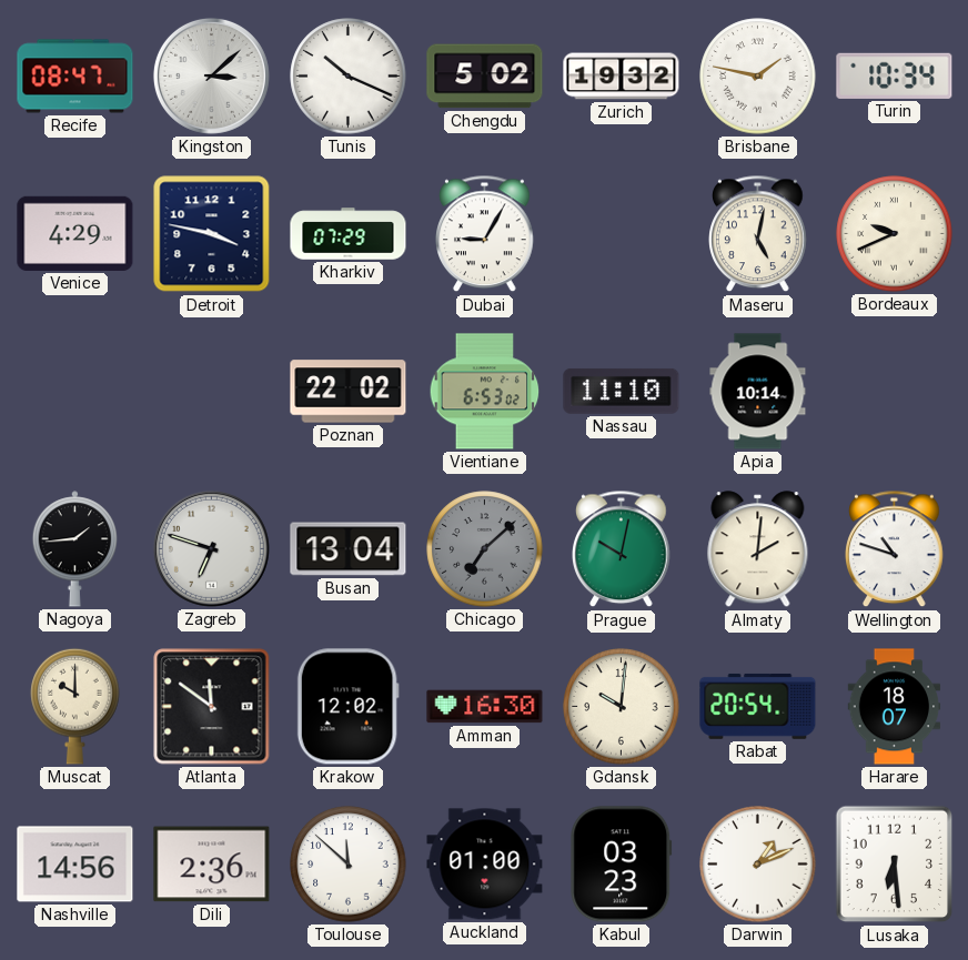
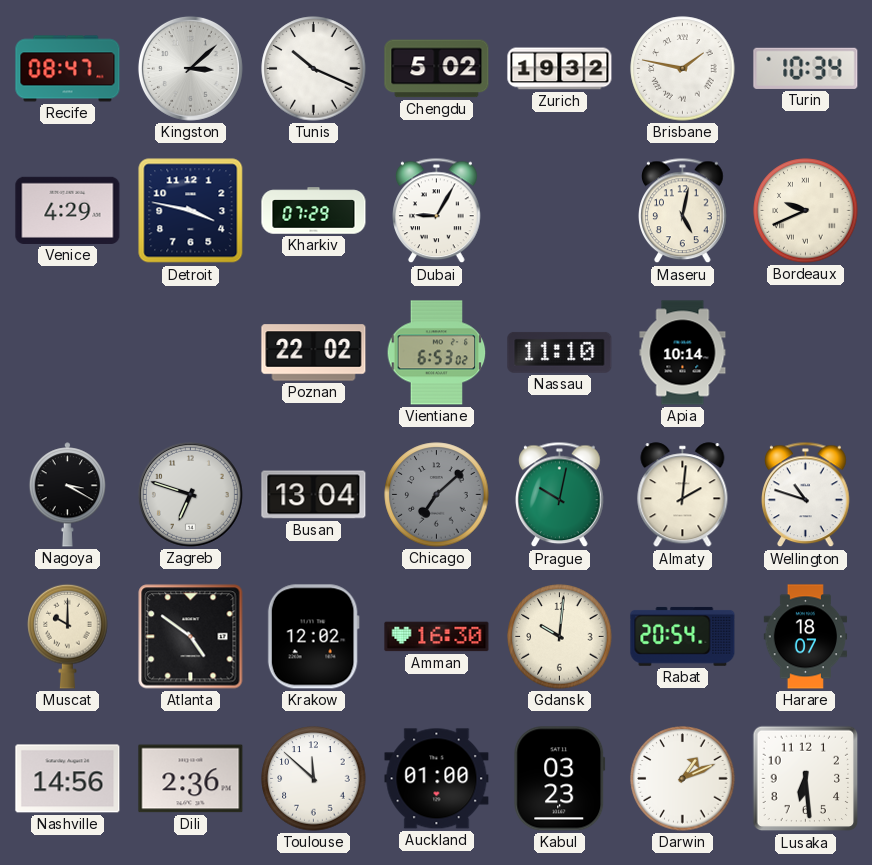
Nagoya: 1:44 -> 3:20
Atlanta: 11:51 -> 4:51
